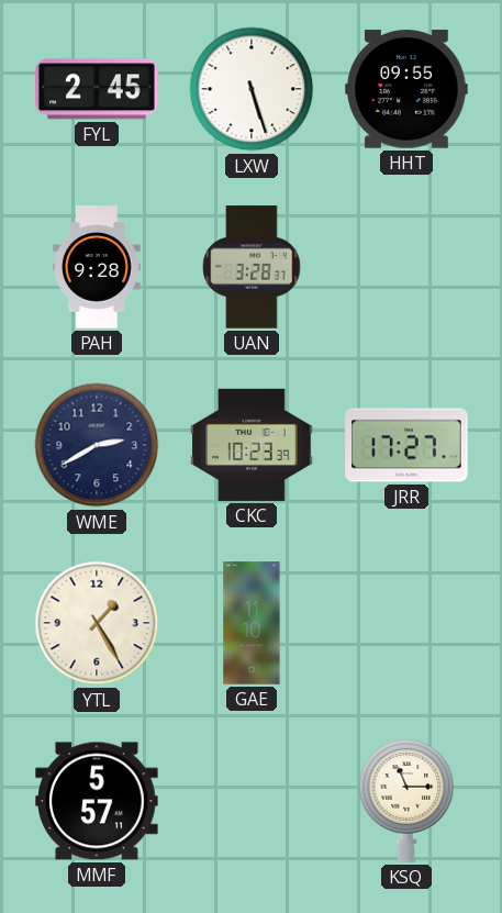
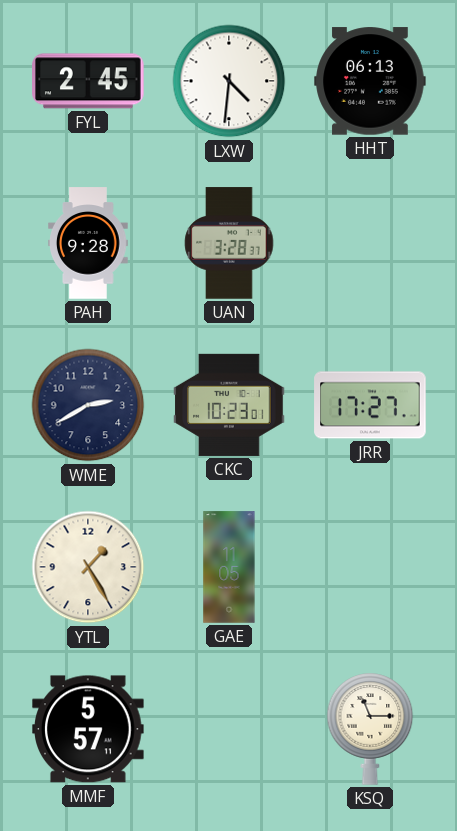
LXW: 5:27 -> 4:31
HHT: 09:55 -> 06:13
CKC: 10:23:39 -> 10:23:01
GAE: 11:10 -> 11:05
